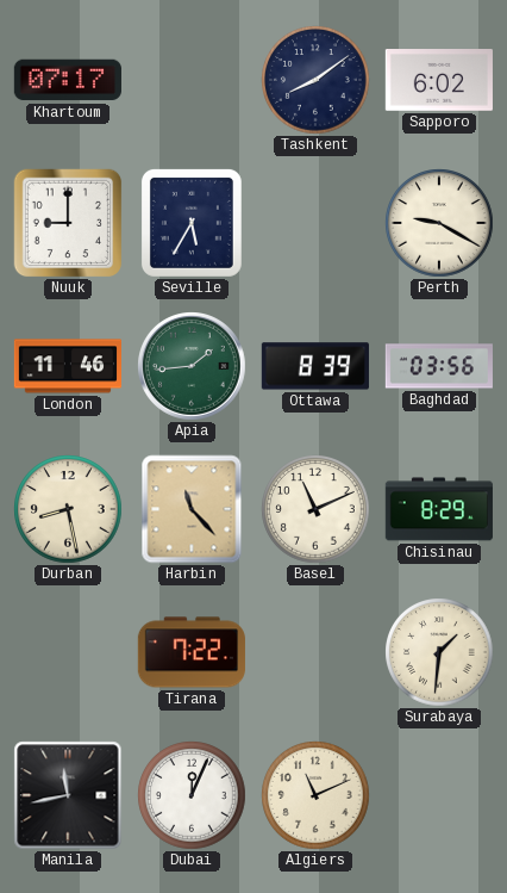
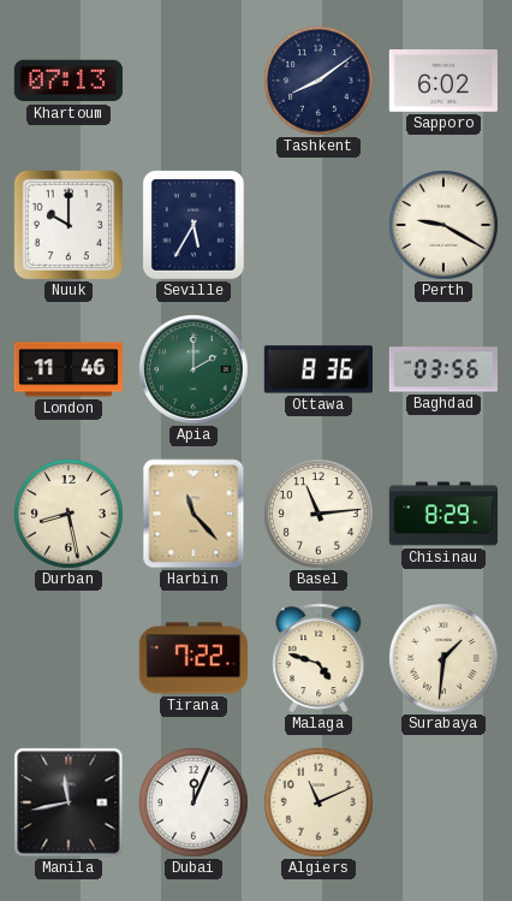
Khartoum: 07:17 -> 07:13
Nuuk: 9:00 -> 10:00
Apia: 1:44 -> 2:00
Ottawa: 8:39 -> 8:36
Basel: 11:11 -> 11:14
Malaga: none -> 4:48
